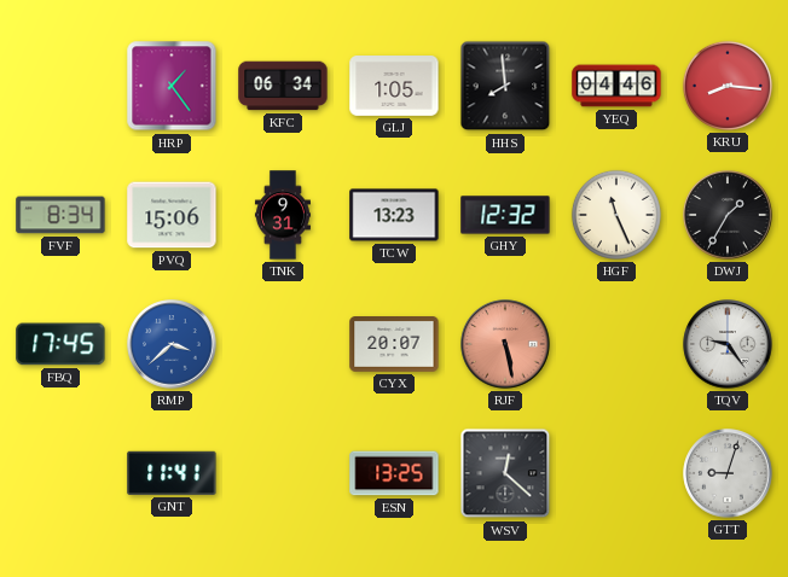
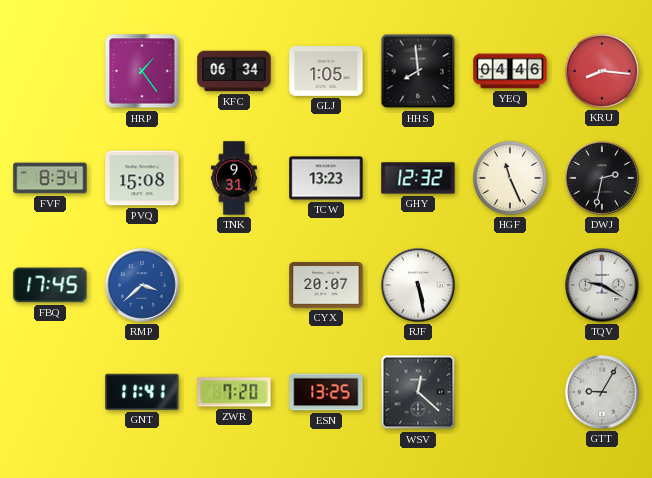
PVQ: 15:06 -> 15:08
DWJ: 1:35 -> 2:32
RJF dial: salmon -> white
TQV: 9:24 -> 9:20
ZWR: none -> 7:20
GTT: 9:03 -> 9:05
